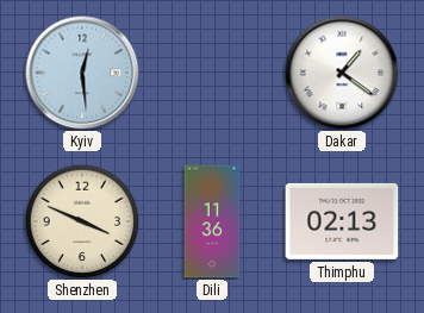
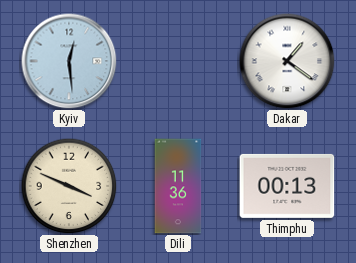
Thimphu: 02:13 -> 00:13
